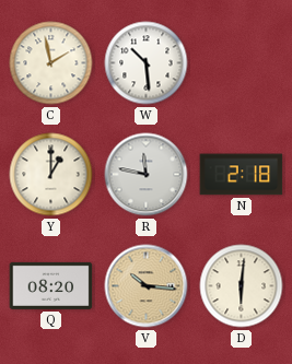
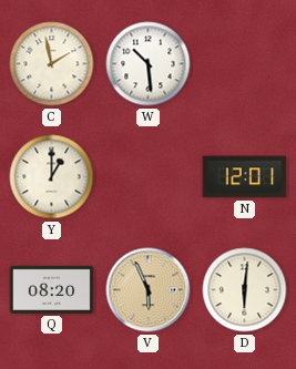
R: 11:47 -> none
N: 2:18 -> 12:01
V: 10:16 -> 5:56
